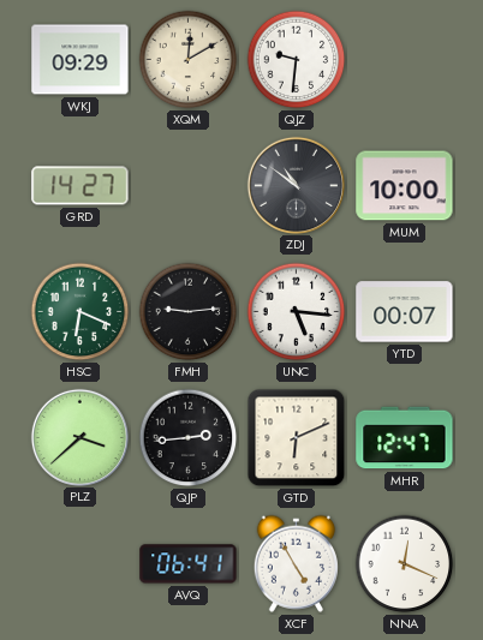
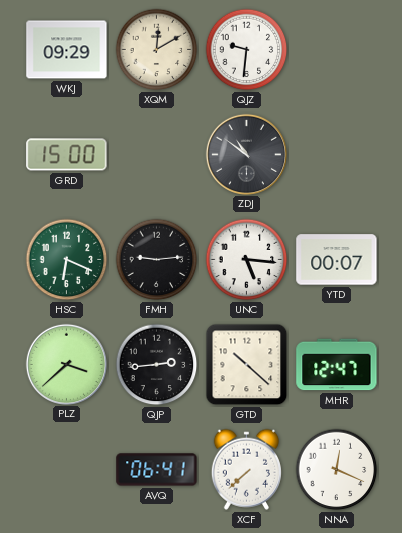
GRD: 14:27 -> 15:00
MUM: 10:00 -> none
GTD: 6:11 -> 10:22
XCF: 4:55 -> 7:38
